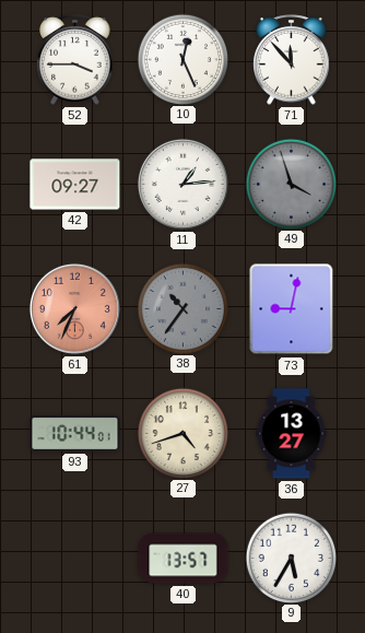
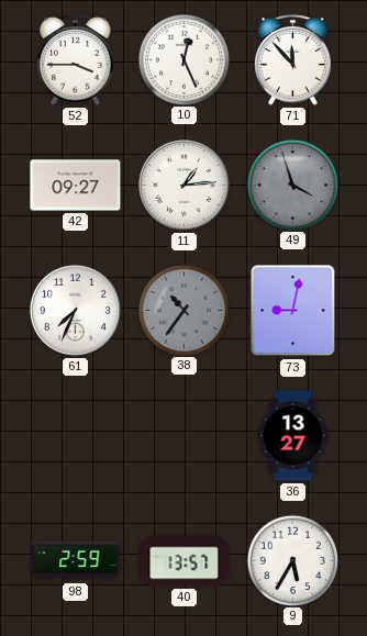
61 dial: salmon -> white
93: 10:44 -> none
27: 4:42 -> none
98: none -> 2:59
